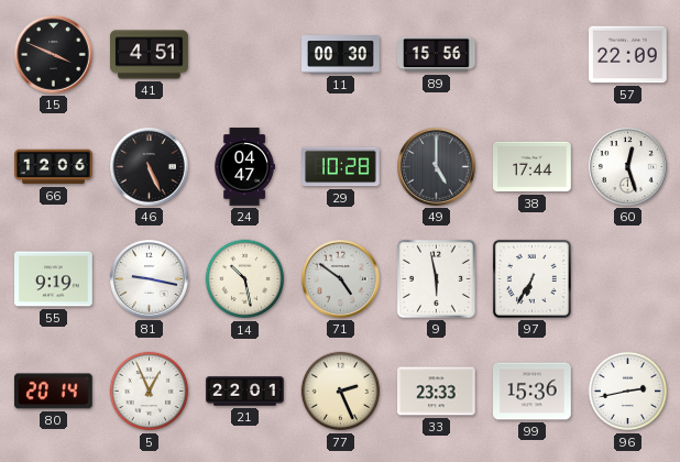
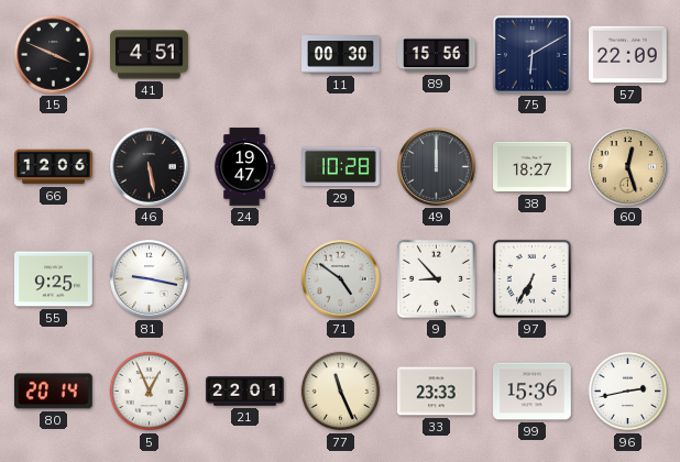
75: none -> 6:10
46: 5:26 -> 5:28
24: 04:47 -> 19:47
49: 5:00 -> 12:00
38: 17:44 -> 18:27
60 dial: white -> champagne
55: 9:19 -> 9:25
14: 10:28 -> none
9: 5:58 -> 8:53
77: 2:26 -> 11:26
